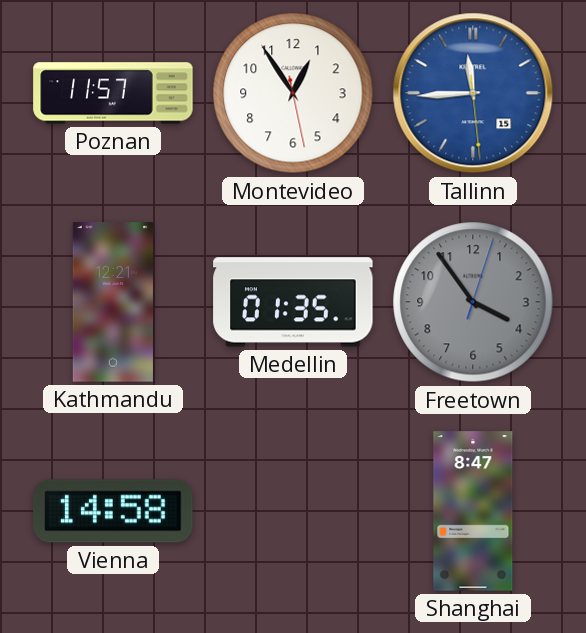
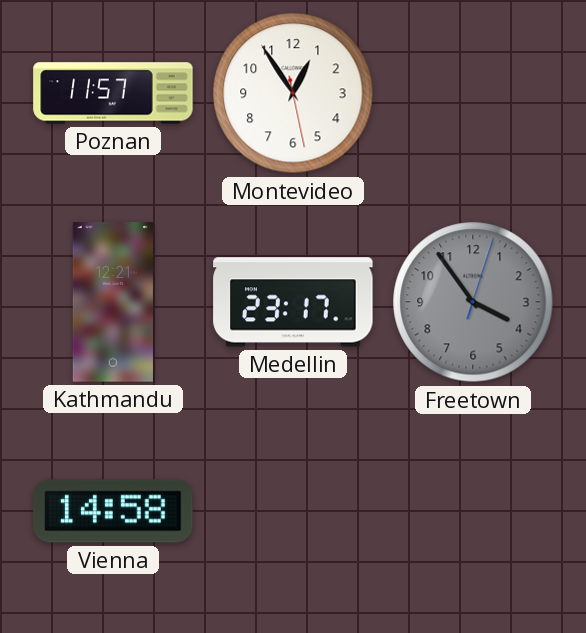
Tallinn: 11:44 -> none
Medellin: 01:35 -> 23:17
Shanghai: 8:47 -> none
